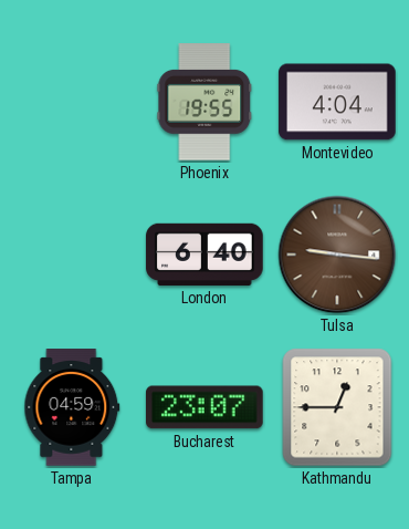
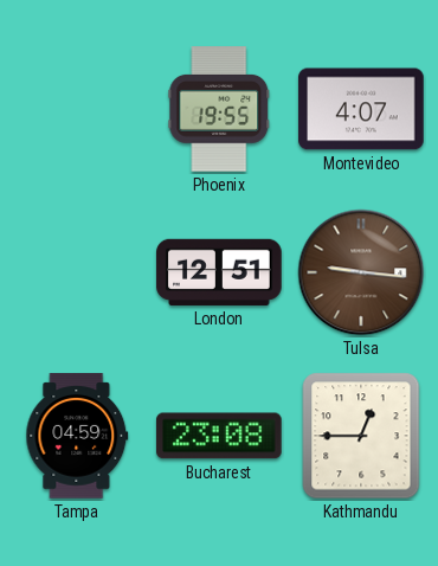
Montevideo: 4:04 -> 4:07
London: 6:40 -> 12:51
Bucharest: 23:07 -> 23:08
